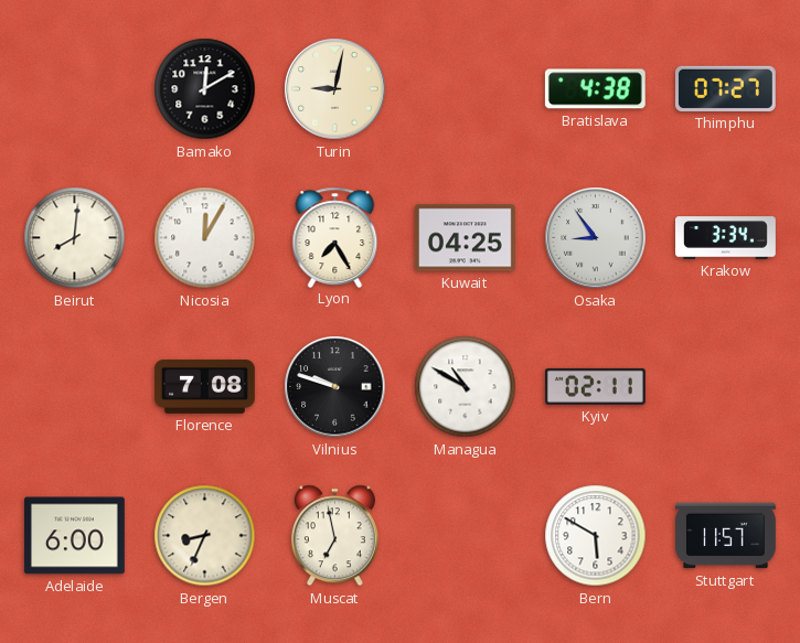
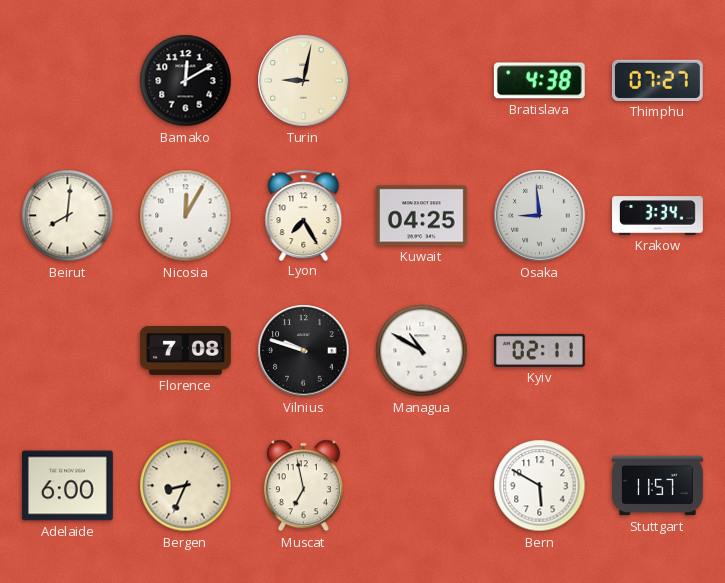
Osaka: 8:54 -> 8:59
